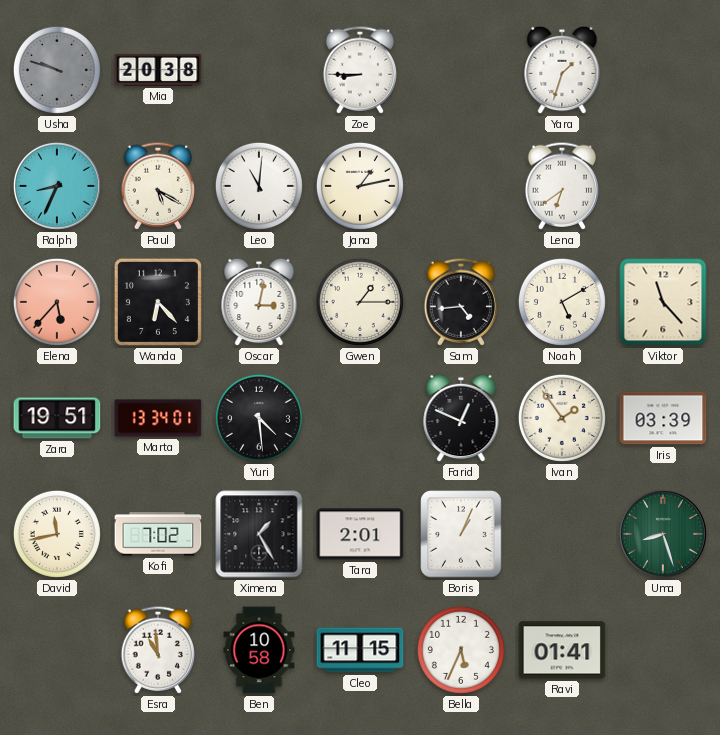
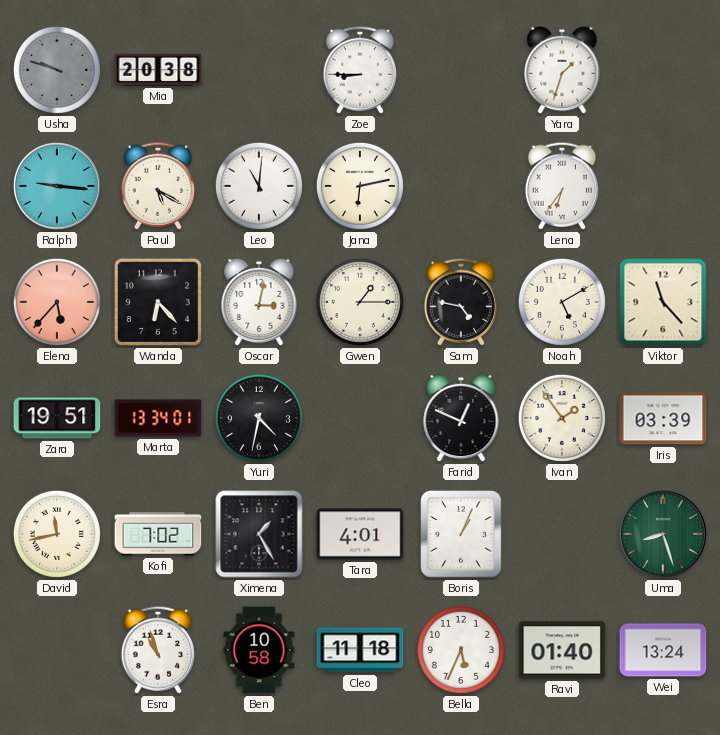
Ralph: 8:34 -> 9:16
Jana: 1:13 -> 6:13
Lena: 6:39 -> 6:36
Sam: 4:44 -> 4:47
Yuri: 4:29 -> 4:32
Tara: 2:01 -> 4:01
Esra: 10:59 -> 10:57
Cleo: 11:15 -> 11:18
Ravi: 01:41 -> 01:40
Wei: none -> 13:24
